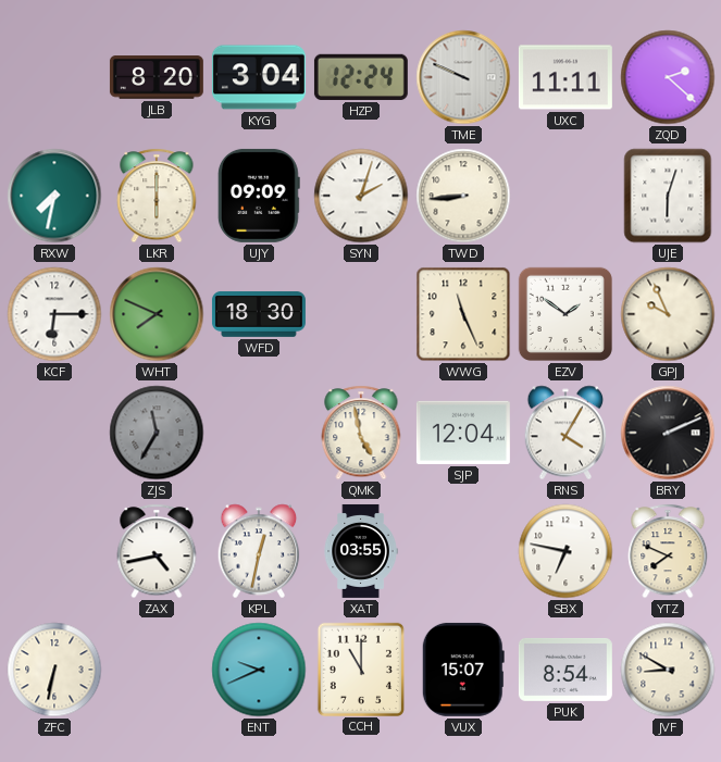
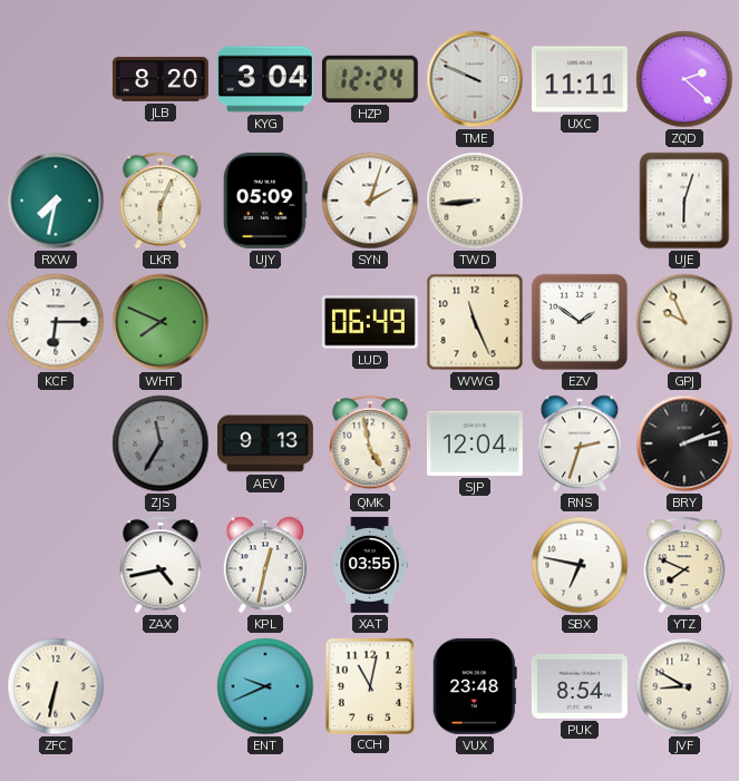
LKR: 6:00 -> 6:04
UJY: 09:09 -> 05:09
WFD: 18:30 -> none
LUD: none -> 06:49
AEV: none -> 9:13
RNS: 4:05 -> 2:33
BRY: 2:11 -> 2:12
CCH: 11:00 -> 11:02
VUX: 15:07 -> 23:48
